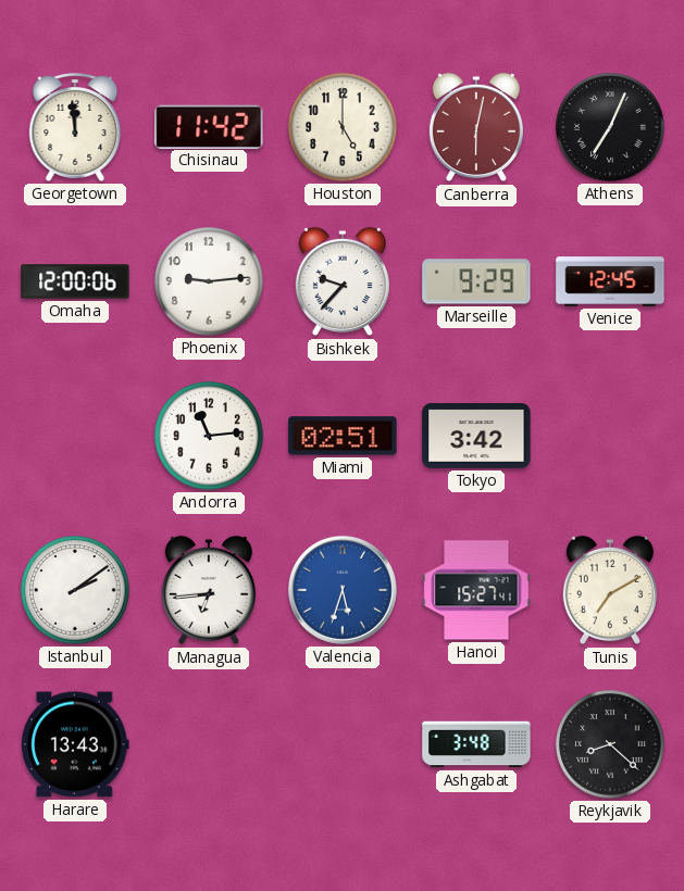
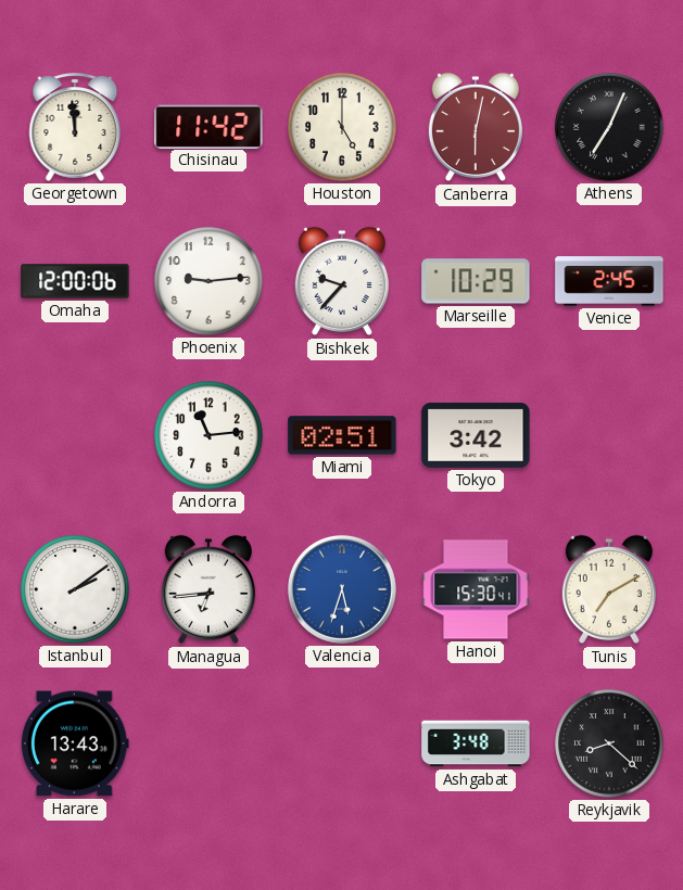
Marseille: 9:29 -> 10:29
Venice: 12:45 -> 2:45
Hanoi: 15:27 -> 15:30
